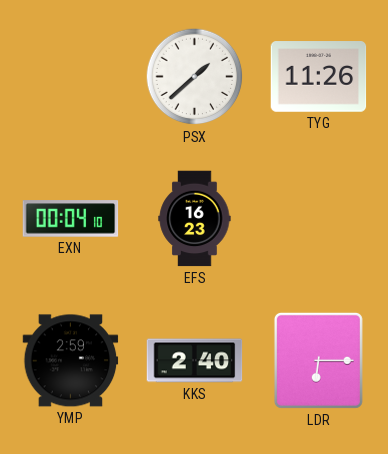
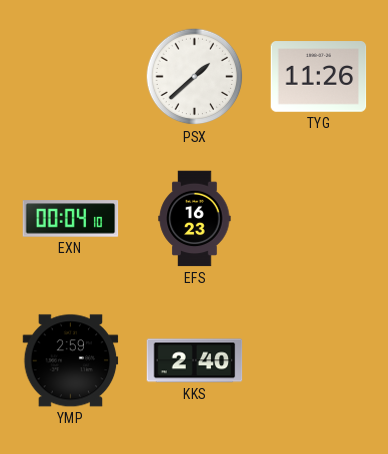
LDR: 6:15 -> none
